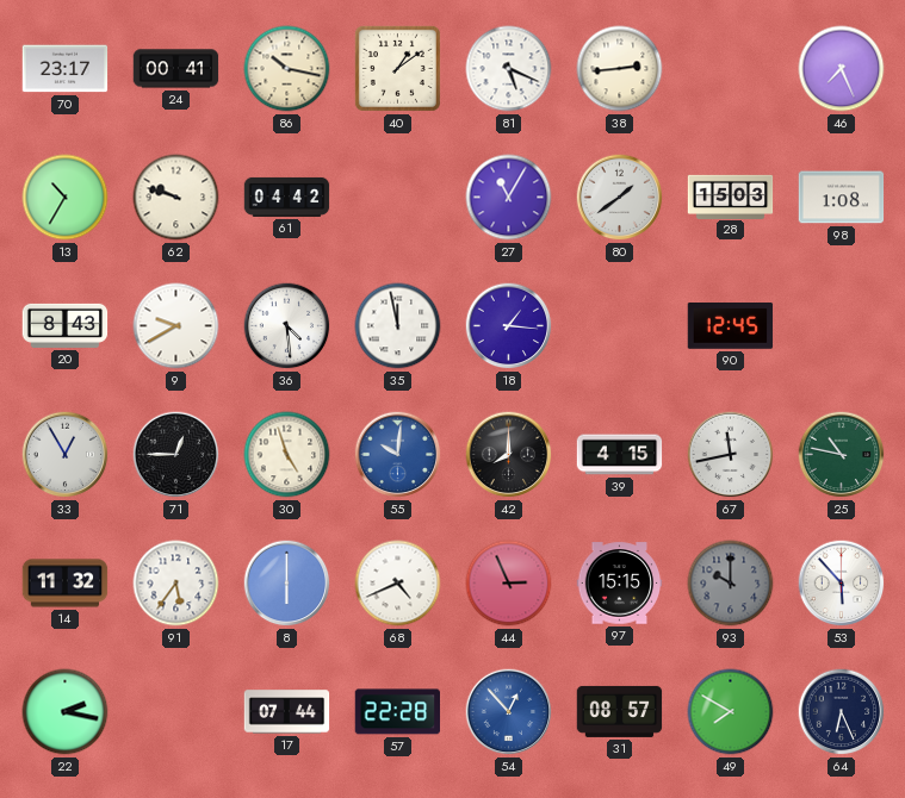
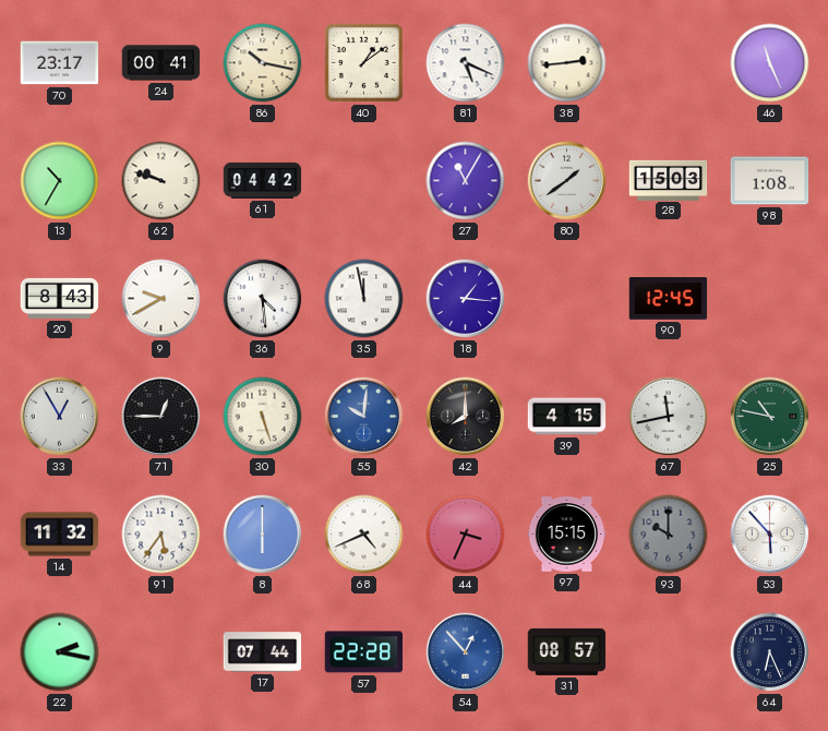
46: 7:26 -> 11:26
30: 4:57 -> 5:27
44: 2:56 -> 3:34
49: 7:50 -> none
